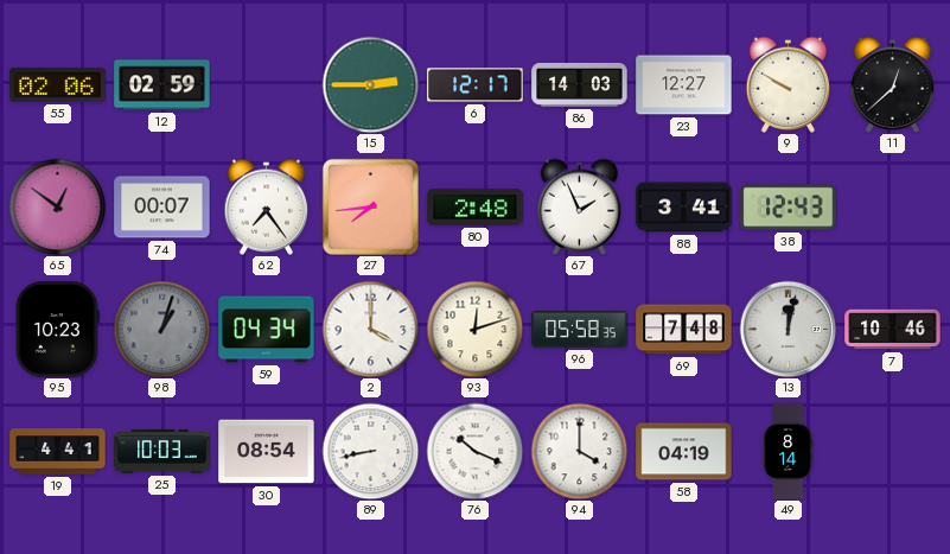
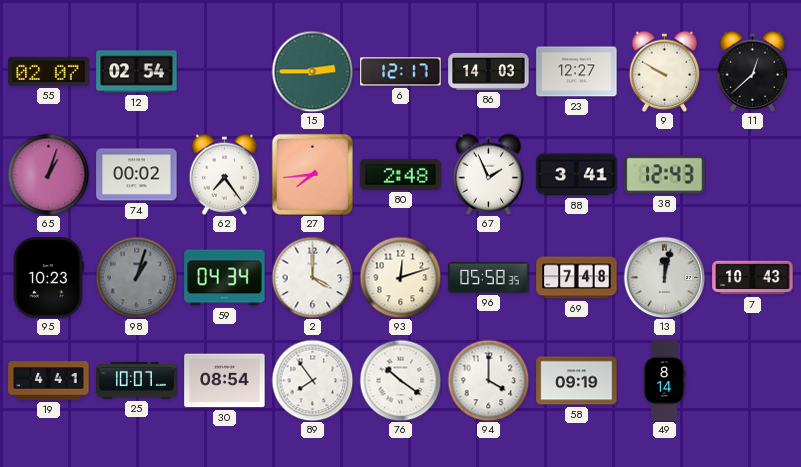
55: 02:06 -> 02:07
12: 02:59 -> 02:54
65: 12:51 -> 1:03
74: 00:07 -> 00:02
7: 10:46 -> 10:43
25: 10:03 -> 10:07
89: 8:43 -> 7:54
76: 10:19 -> 10:21
58: 04:19 -> 09:19
